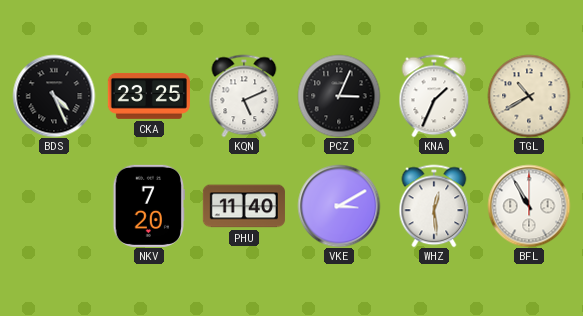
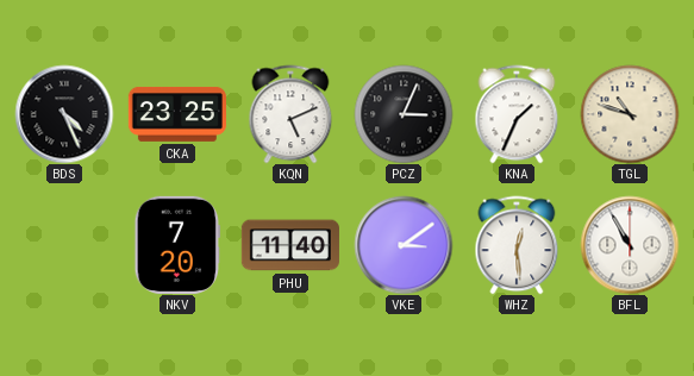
TGL: 10:40 -> 10:48
VKE: 3:10 -> 3:09
